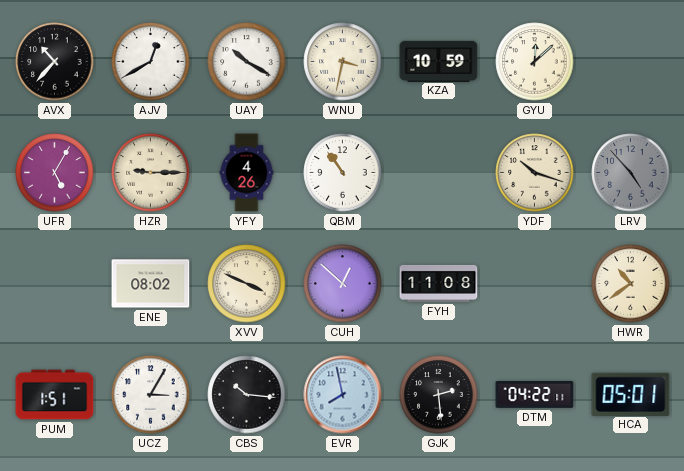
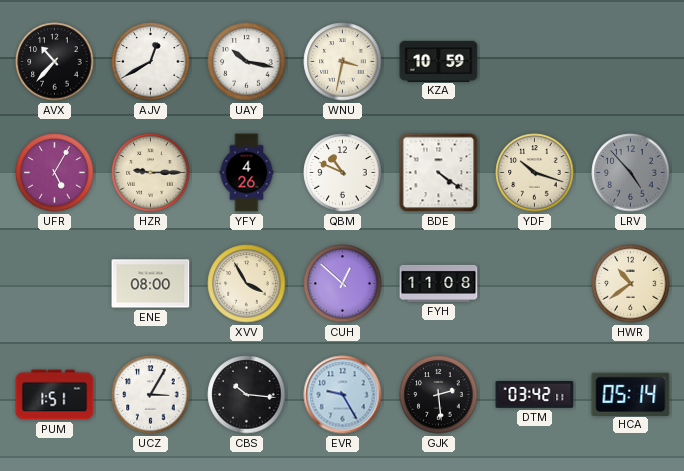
UAY: 10:20 -> 10:17
GYU: 12:08 -> none
QBM: 10:54 -> 10:49
BDE: none -> 4:21
ENE: 08:02 -> 08:00
XVV: 3:49 -> 3:55
EVR: 7:58 -> 9:25
DTM: 04:22 -> 03:42
HCA: 05:01 -> 05:14
